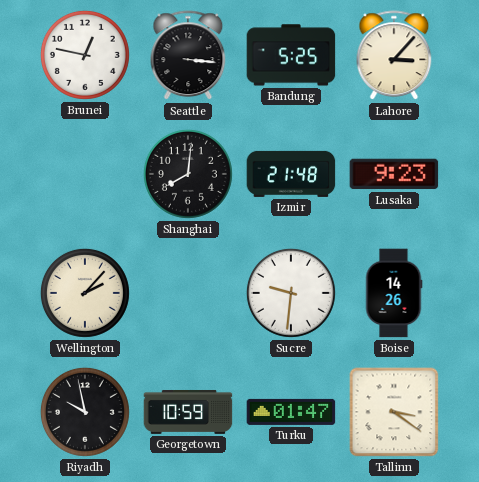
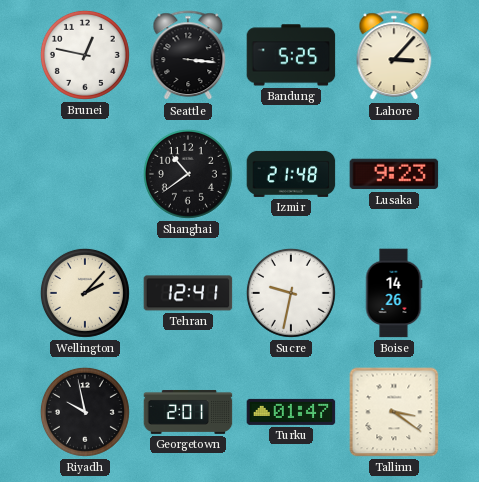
Shanghai: 8:01 -> 10:39
Tehran: none -> 12:41
Sucre: 9:31 -> 9:32
Georgetown: 10:59 -> 2:01
